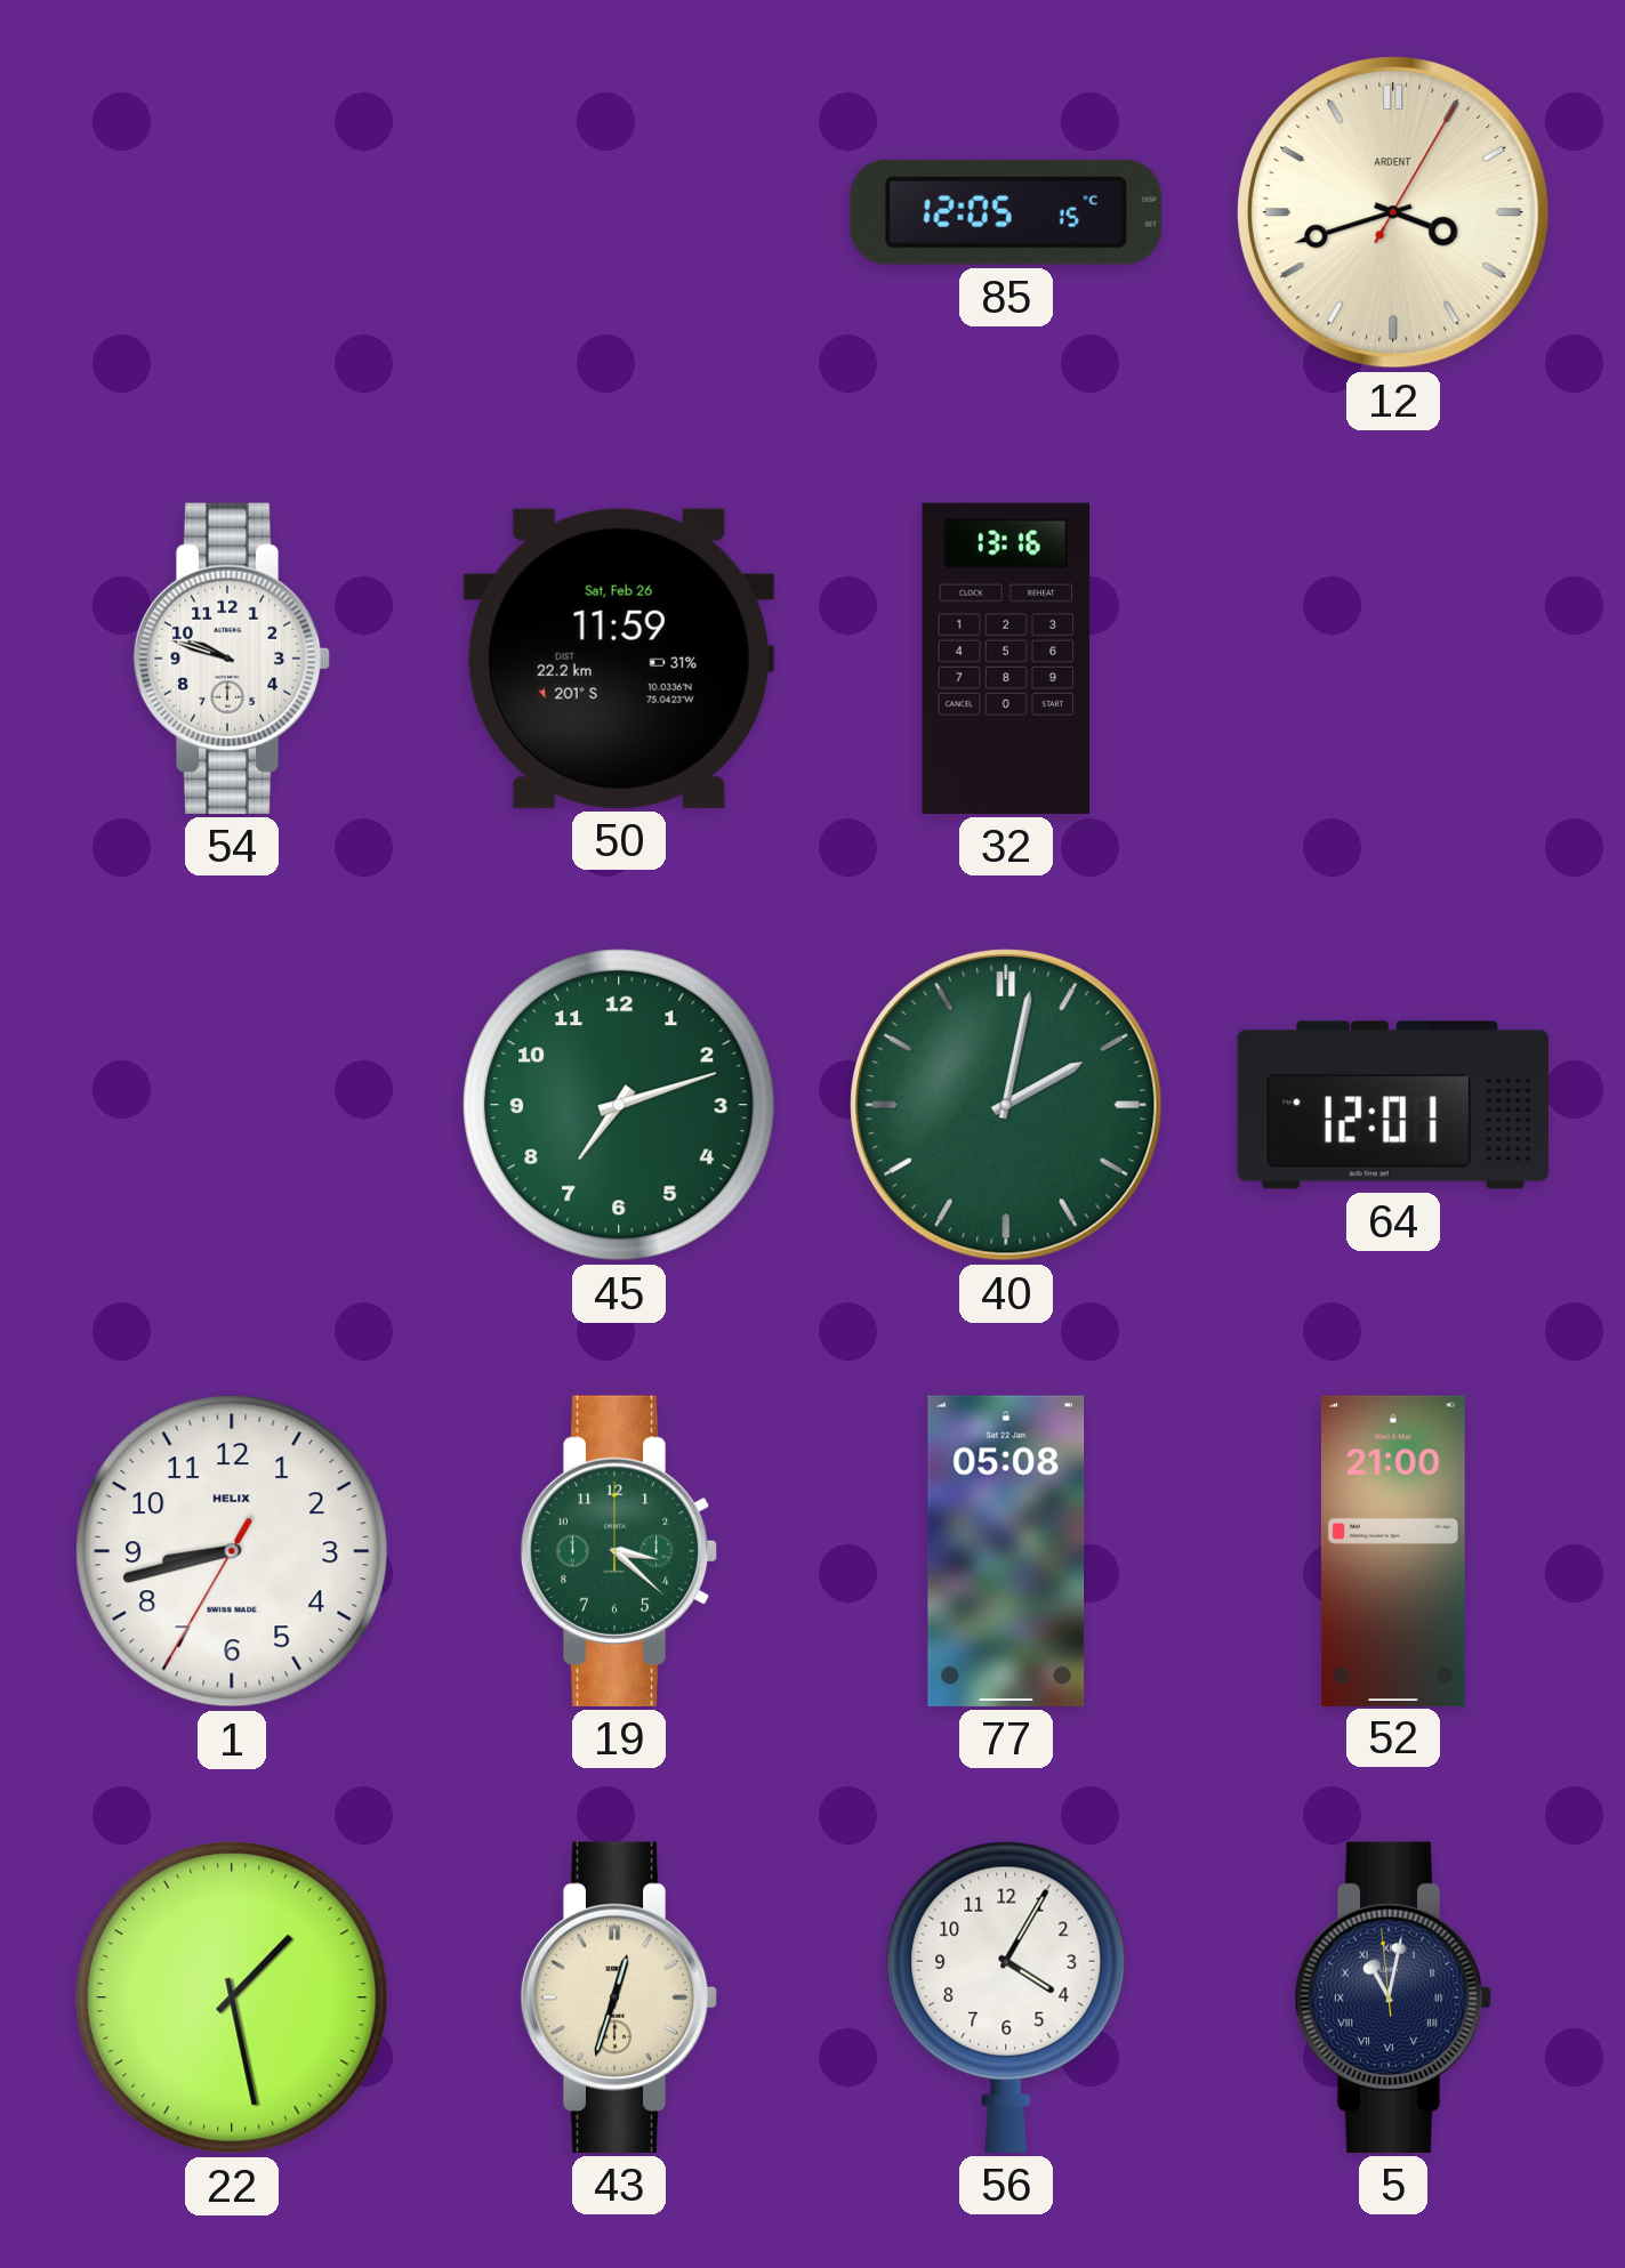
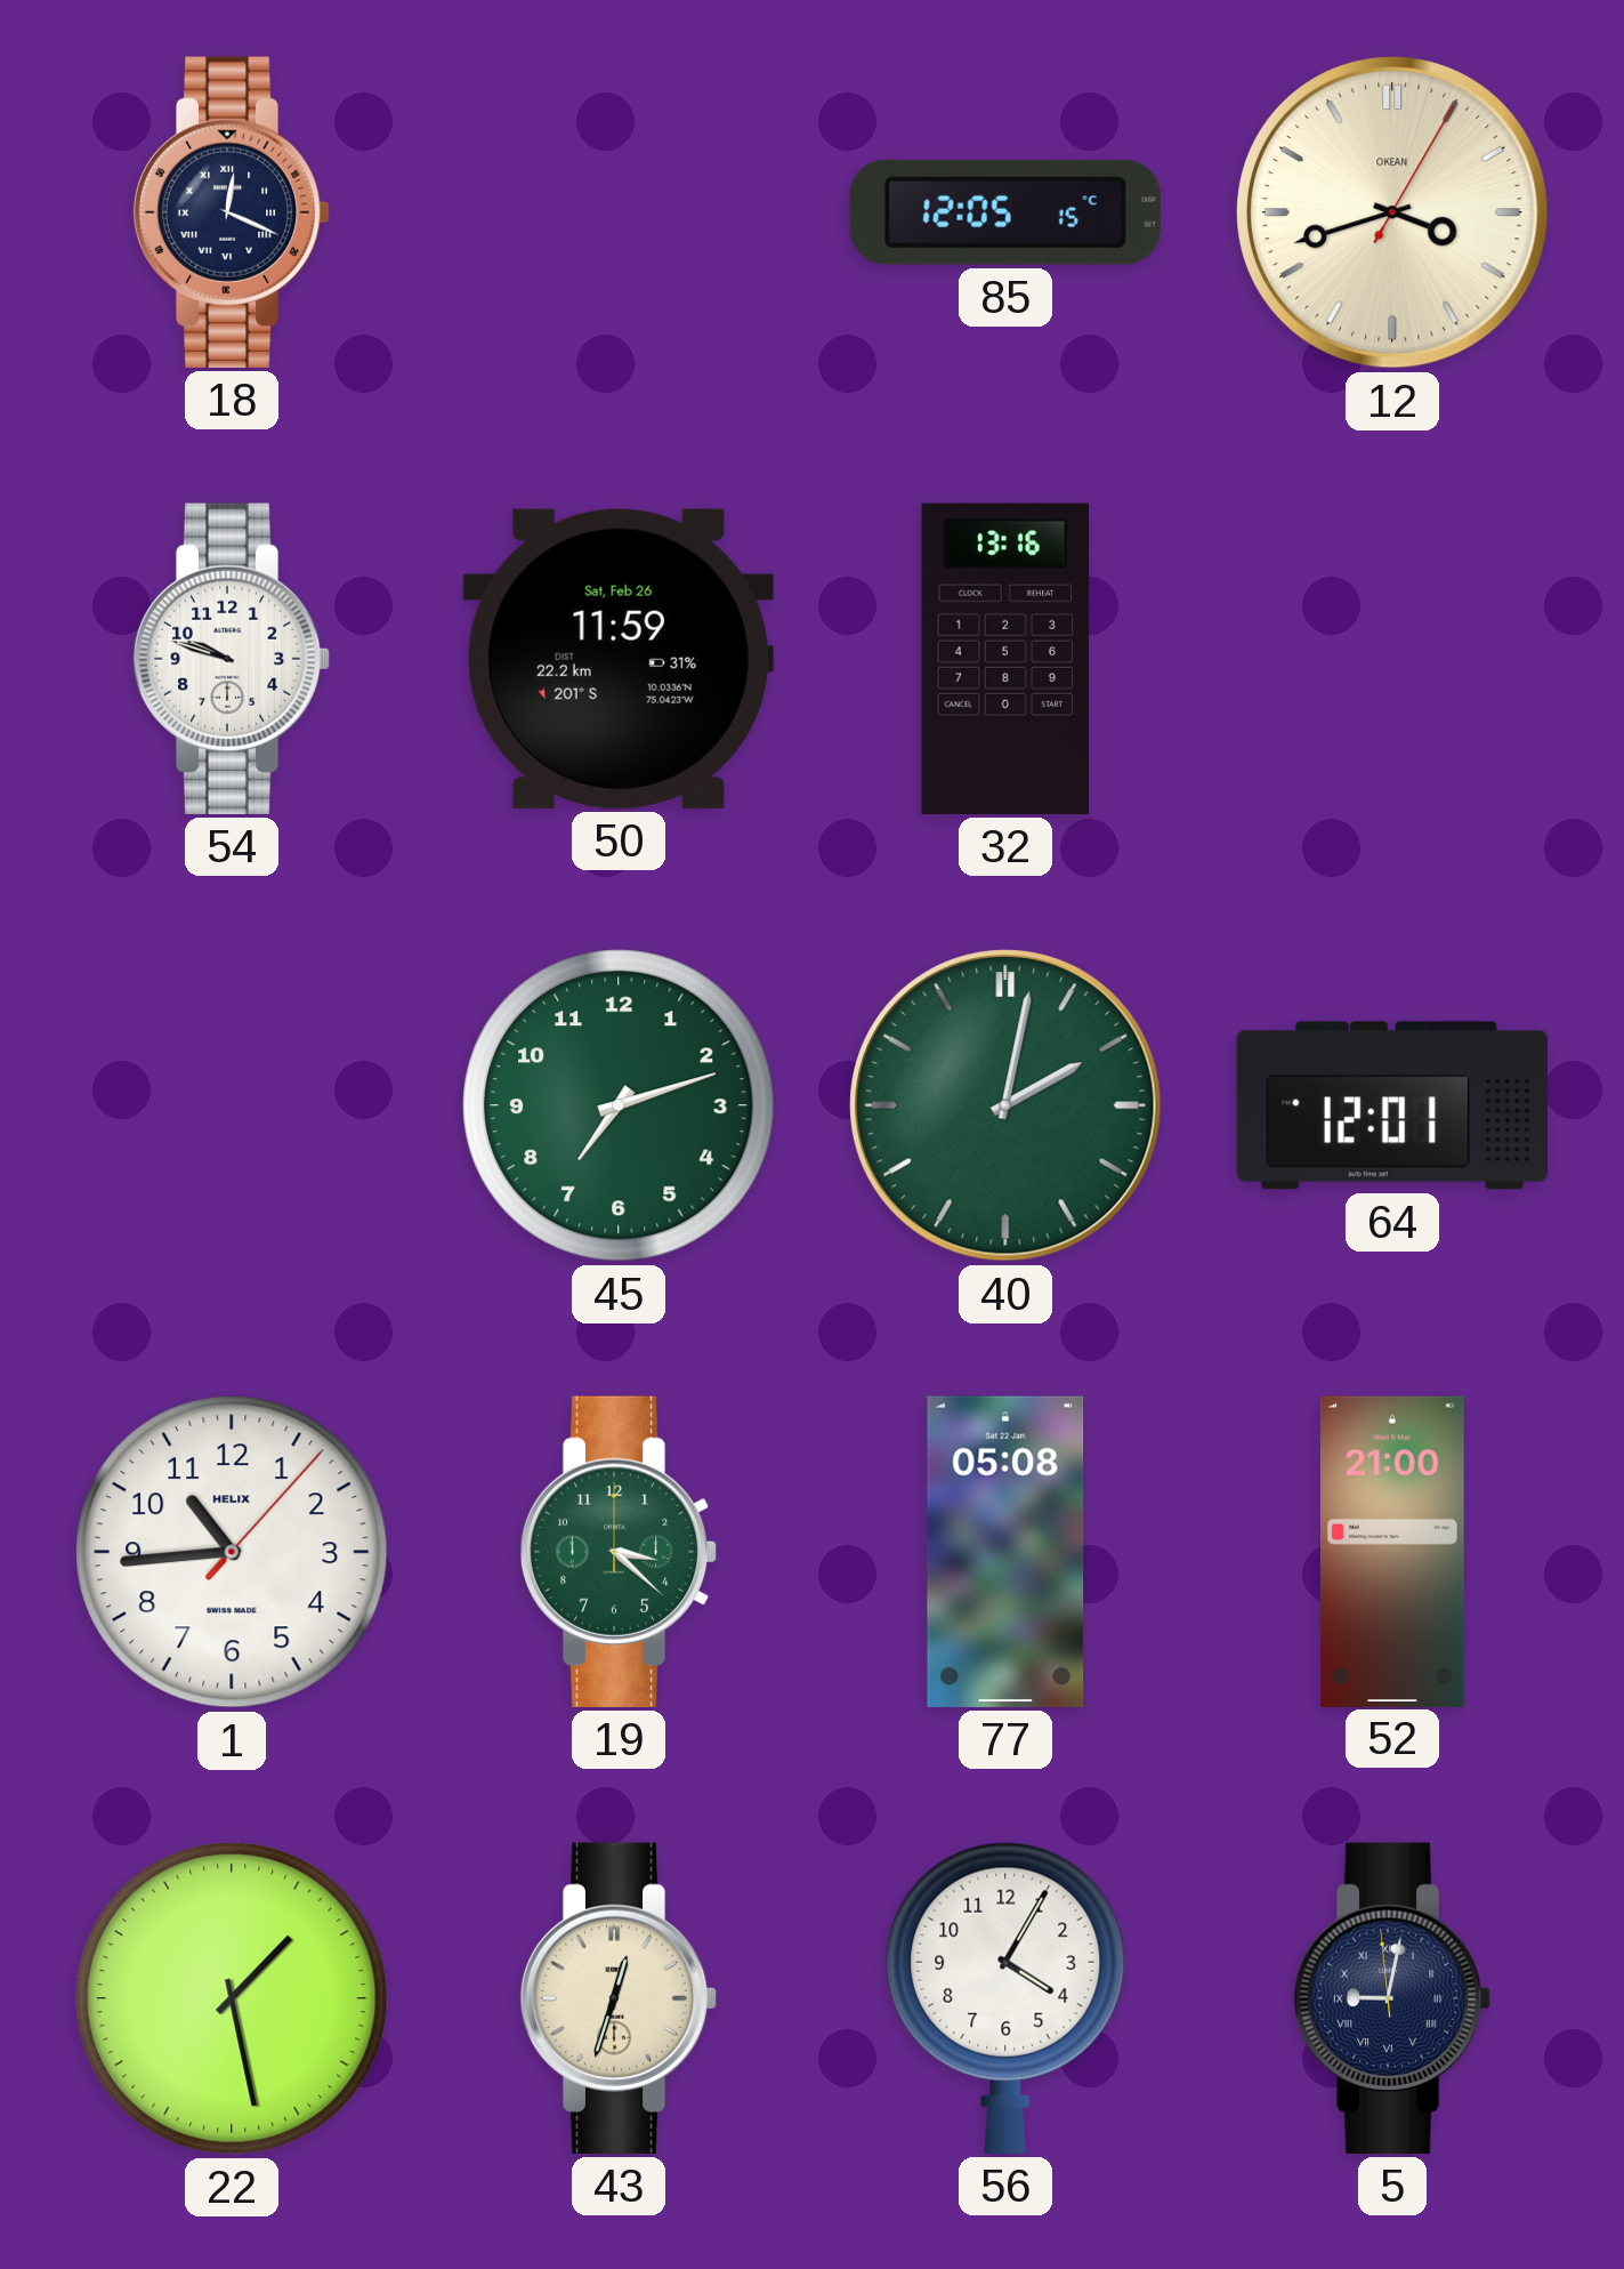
18: none -> 12:19
12 brand: ARDENT -> OKEAN
1: 8:42 -> 10:44
5: 11:01 -> 9:01
